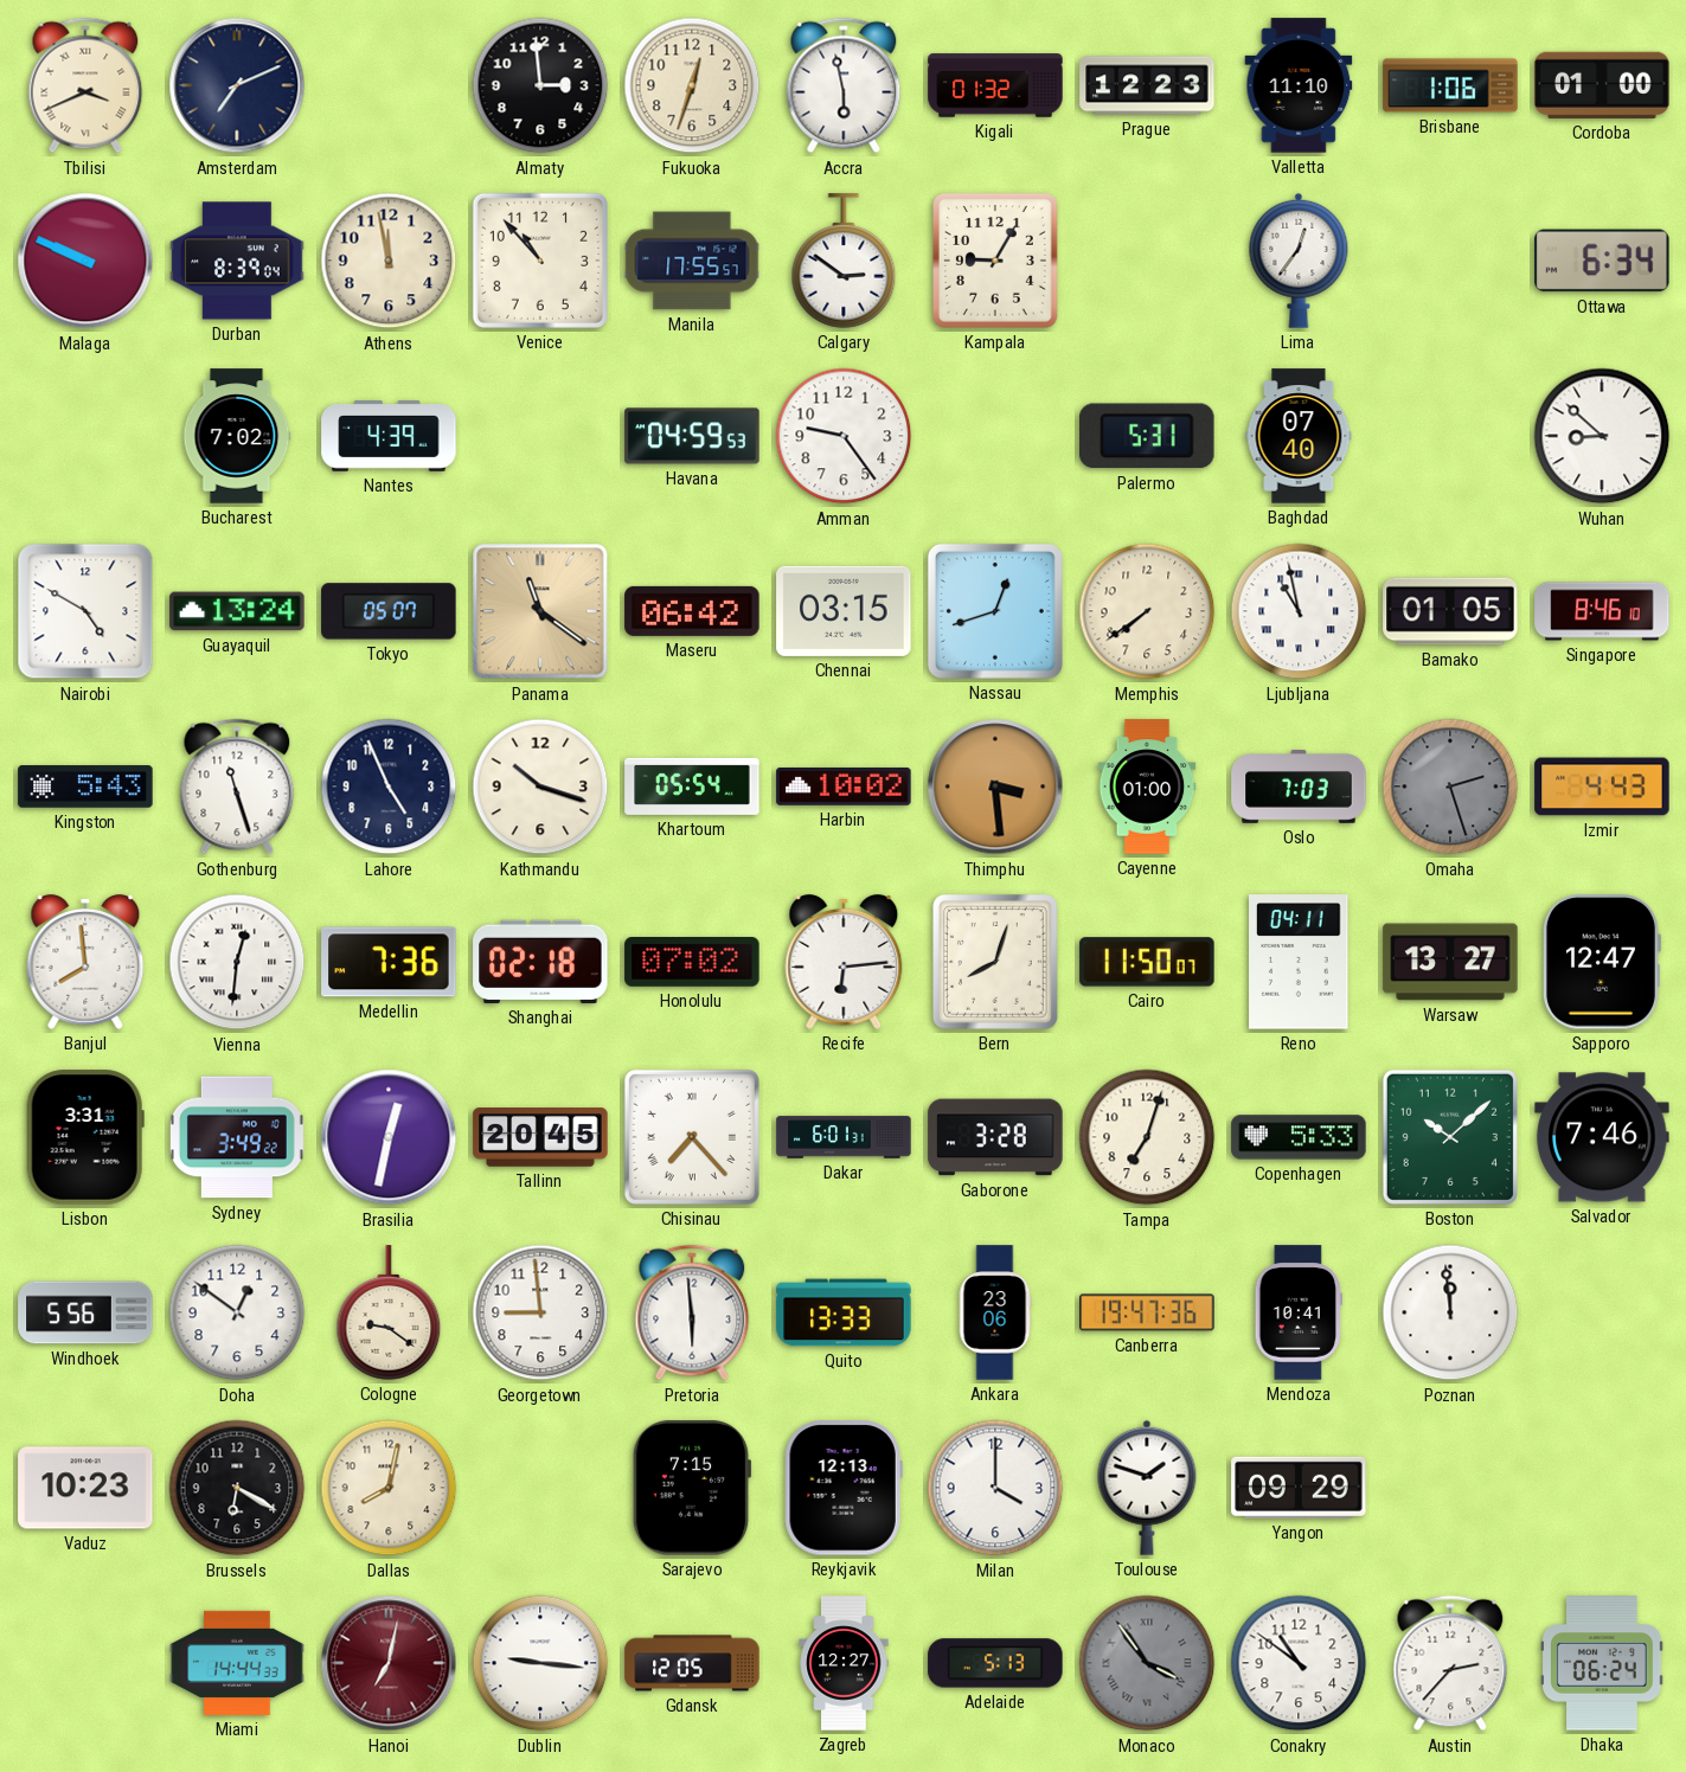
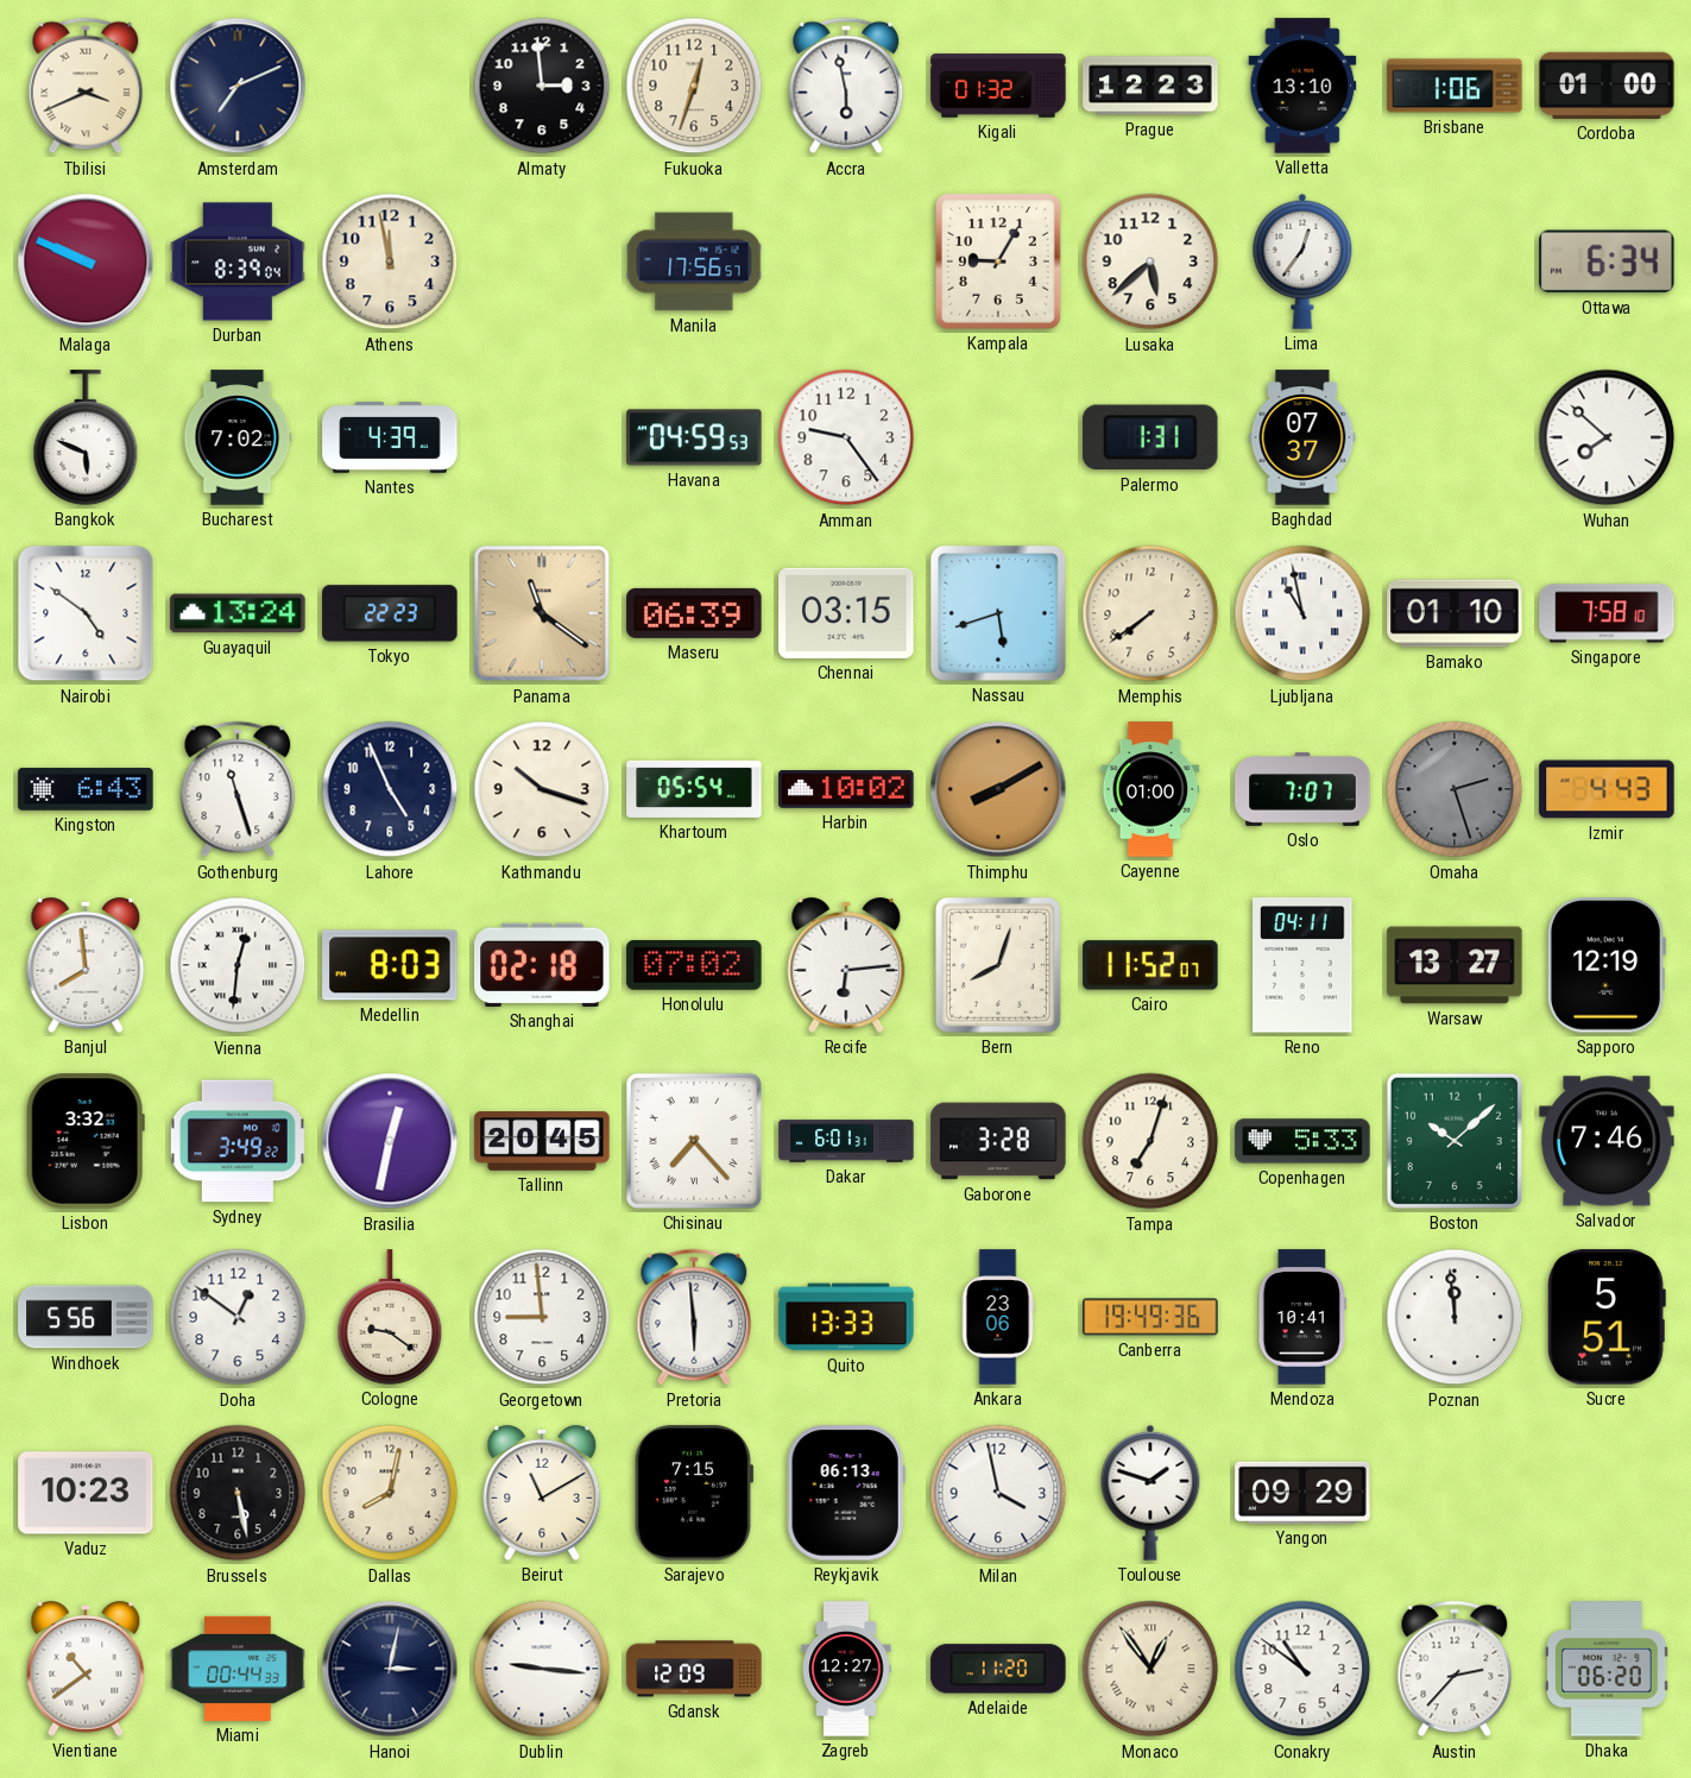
Valletta: 11:10 -> 13:10
Venice: 10:53 -> none
Manila: 17:55 -> 17:56
Calgary: 2:51 -> none
Lusaka: none -> 5:38
Bangkok: none -> 5:49
Palermo: 5:31 -> 1:31
Baghdad: 07:40 -> 07:37
Wuhan: 8:52 -> 7:52
Nairobi: 4:50 -> 4:51
Tokyo: 05:07 -> 22:23
Maseru: 06:42 -> 06:39
Nassau: 12:42 -> 5:42
Bamako: 01:05 -> 01:10
Singapore: 8:46 -> 7:58
Kingston: 5:43 -> 6:43
Thimphu: 3:29 -> 8:10
Oslo: 7:03 -> 7:07
Medellin: 7:36 -> 8:03
Cairo: 11:50 -> 11:52
Sapporo: 12:47 -> 12:19
Lisbon: 3:31 -> 3:32
Canberra: 19:47 -> 19:49
Sucre: none -> 5:51
Brussels: 6:20 -> 5:28
Beirut: none -> 11:10
Reykjavik: 12:13 -> 06:13
Milan: 4:00 -> 3:58
Vientiane: none -> 10:39
Miami: 14:44 -> 00:44
Hanoi: 7:02 -> 3:02
Hanoi dial: burgundy -> navy
Gdansk: 12:05 -> 12:09
Adelaide: 5:13 -> 11:20
Monaco: 3:54 -> 12:54
Monaco dial: grey -> cream
Dhaka: 06:24 -> 06:20
